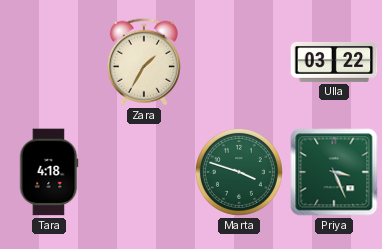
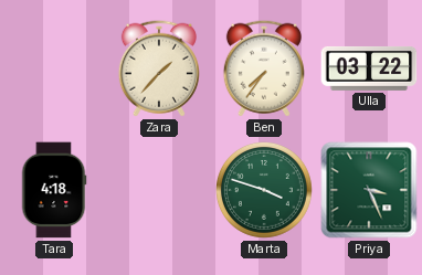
Zara: 1:35 -> 1:37
Ben: none -> 7:36
